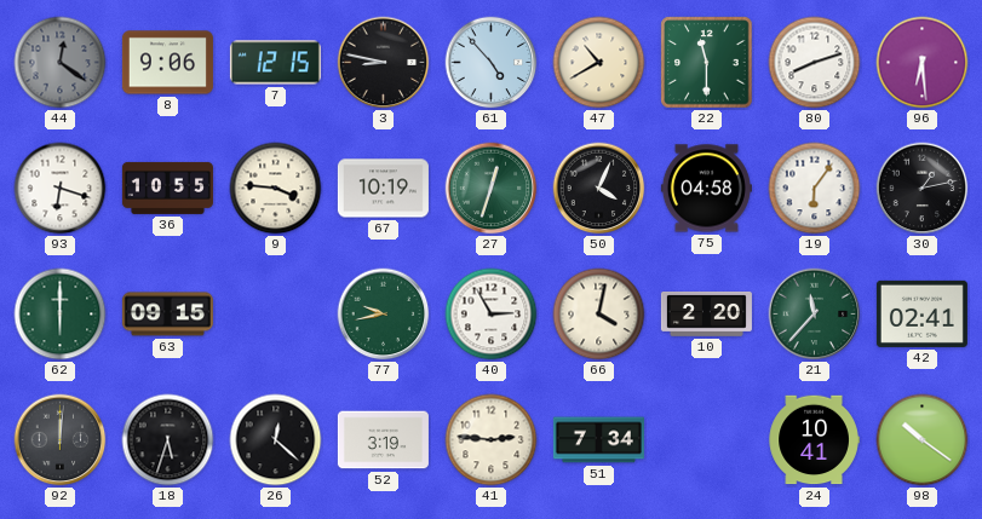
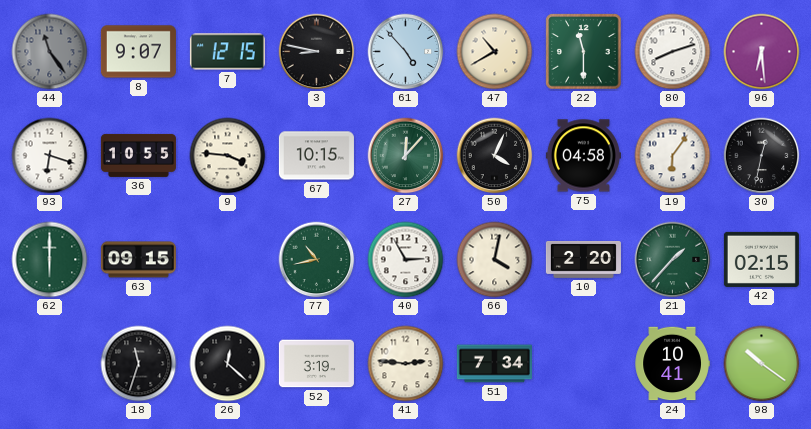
44: 12:21 -> 11:24
8: 9:06 -> 9:07
67: 10:19 -> 10:15
27: 12:33 -> 12:07
30: 1:13 -> 12:32
77: 9:43 -> 10:43
21: 11:37 -> 1:37
42: 02:41 -> 02:15
92: 12:01 -> none
18: 5:33 -> 11:33
